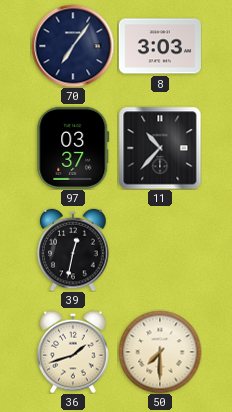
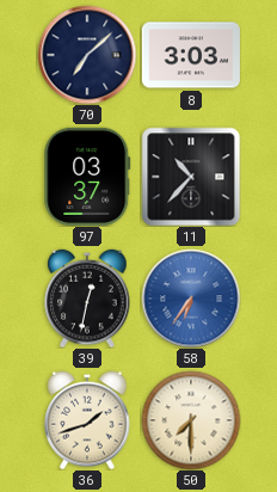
70: 7:06 -> 7:08
58: none -> 6:36
